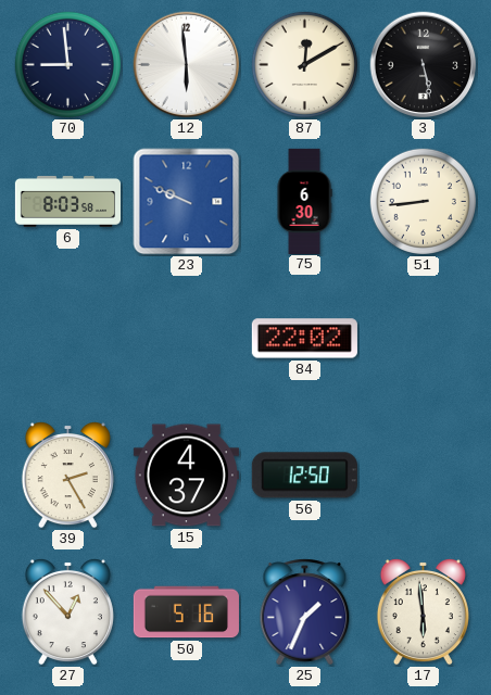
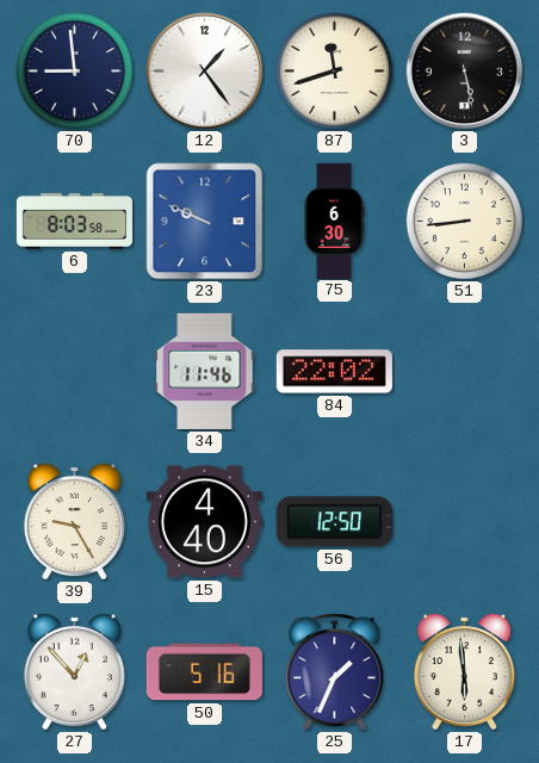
12: 5:59 -> 1:24
87: 12:10 -> 11:42
34: none -> 11:46
39: 2:25 -> 9:25
15: 4:37 -> 4:40
